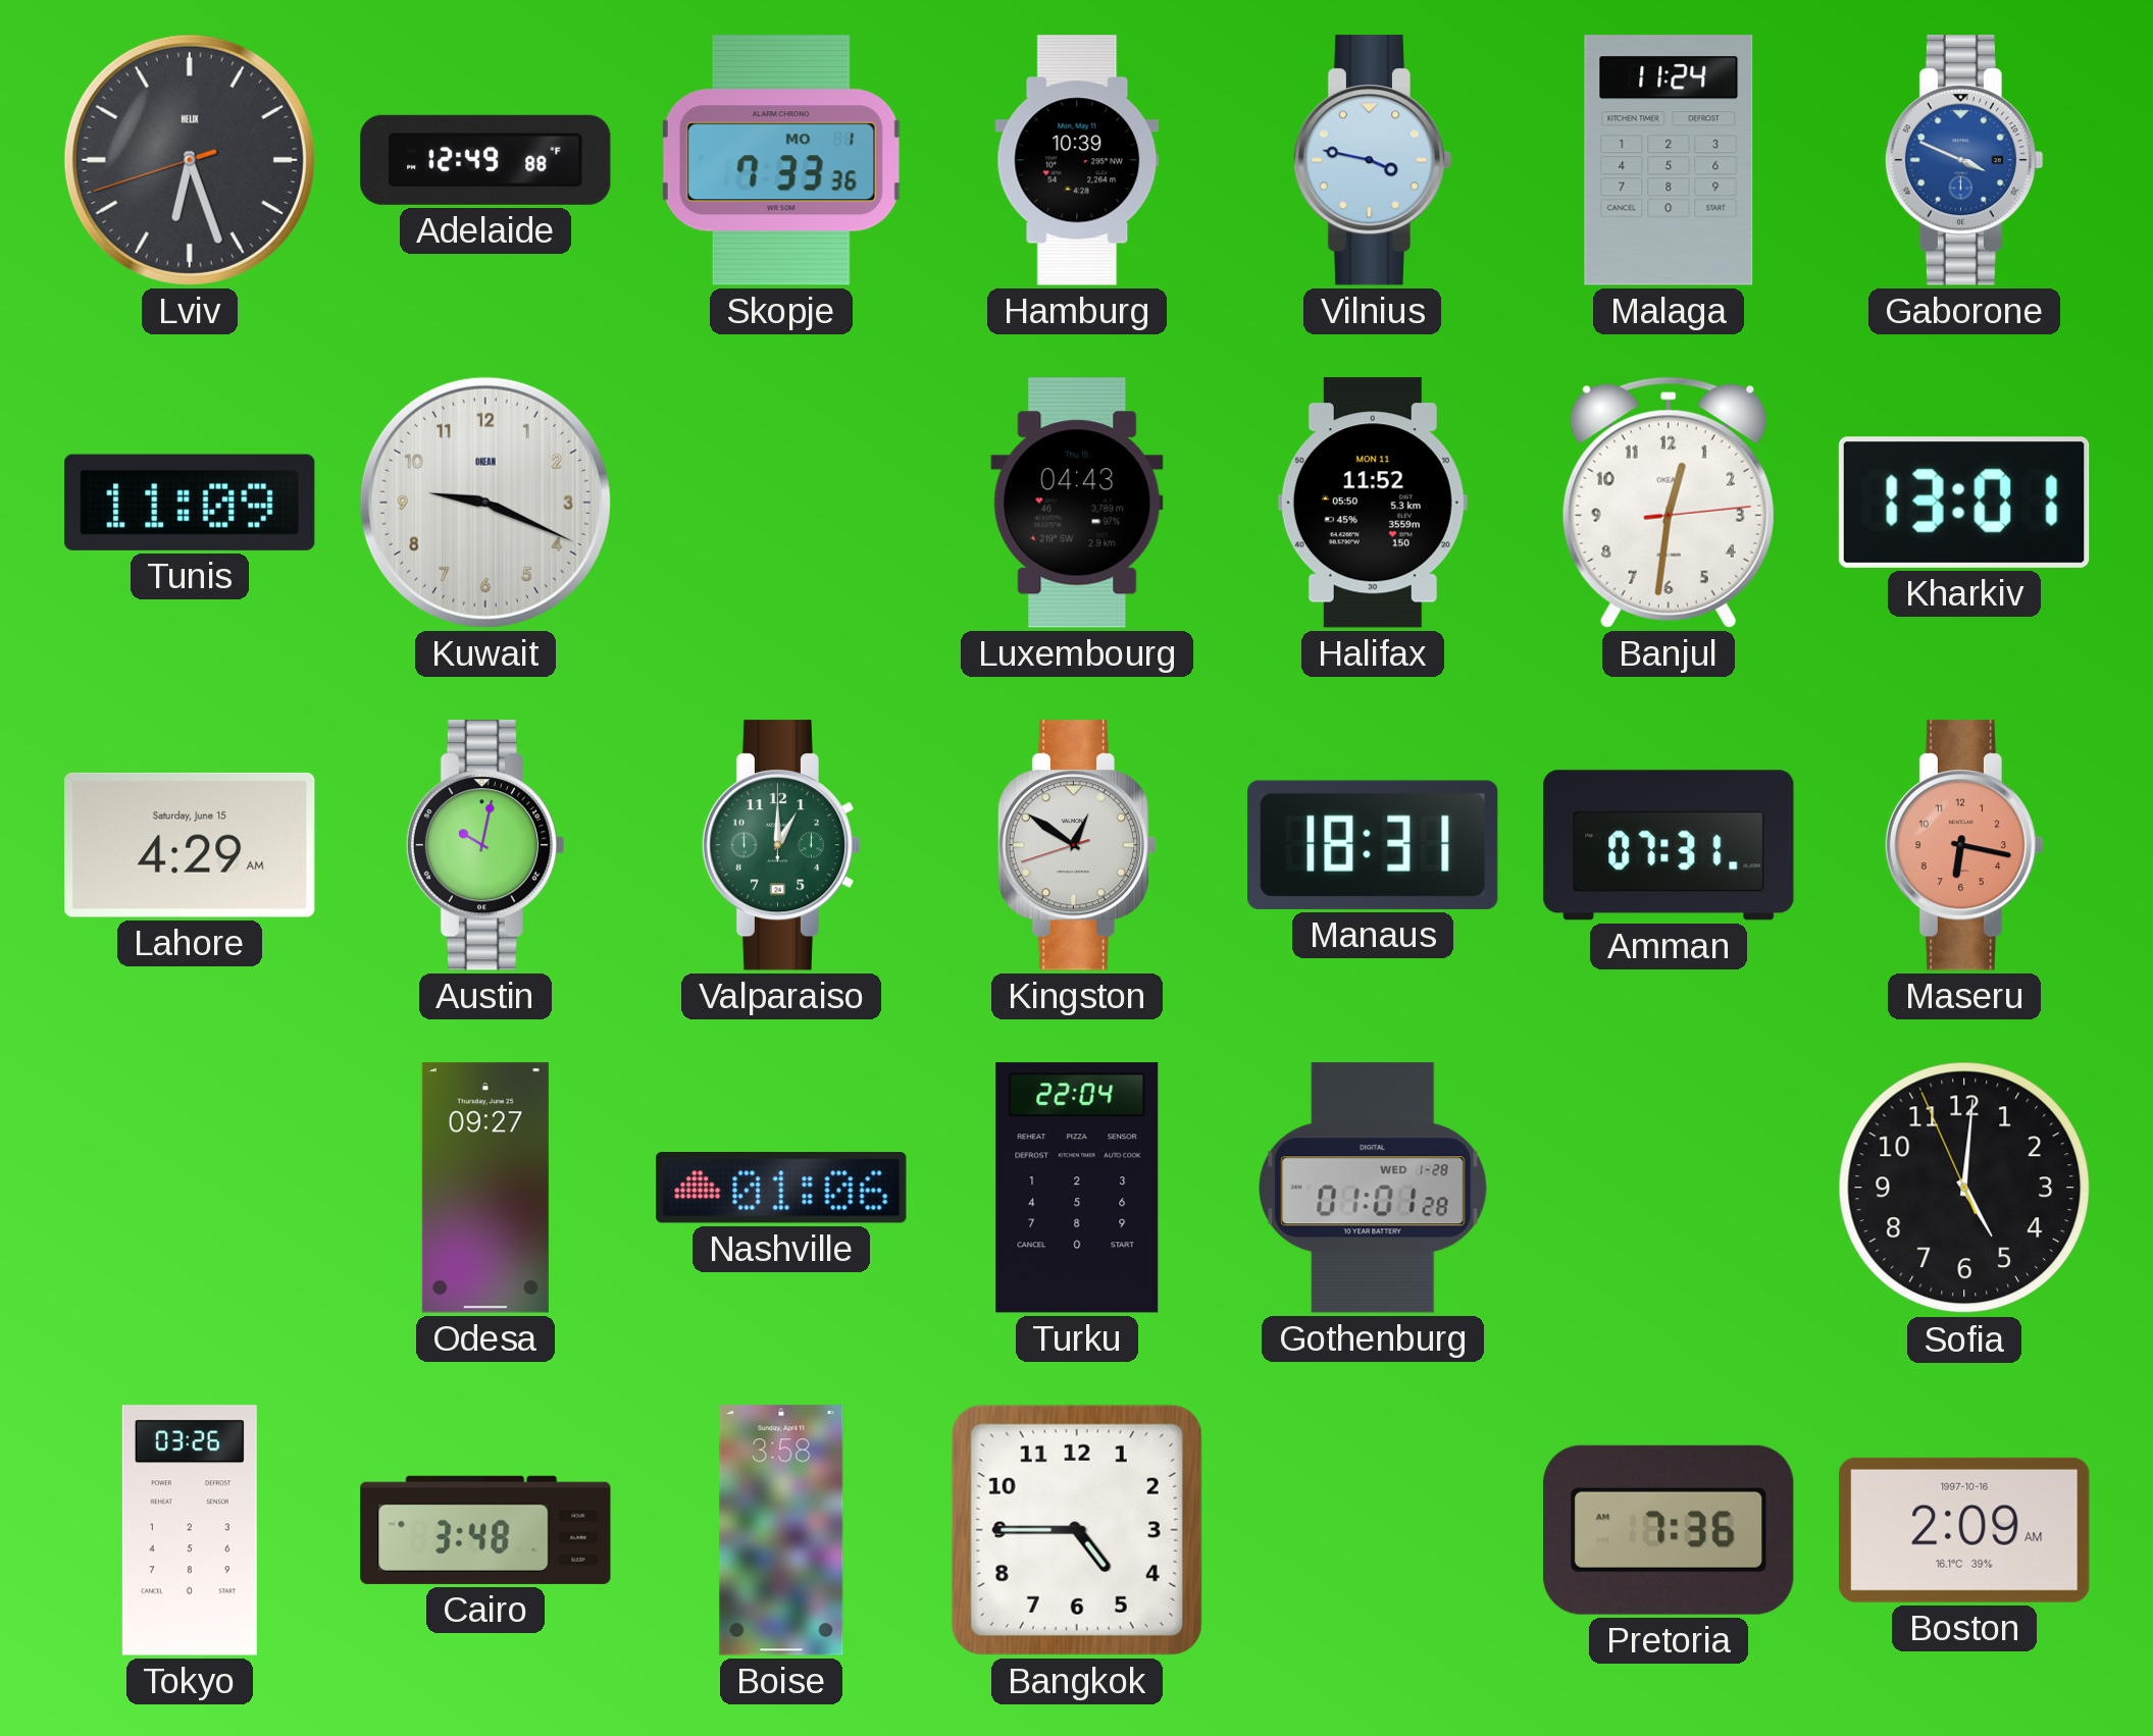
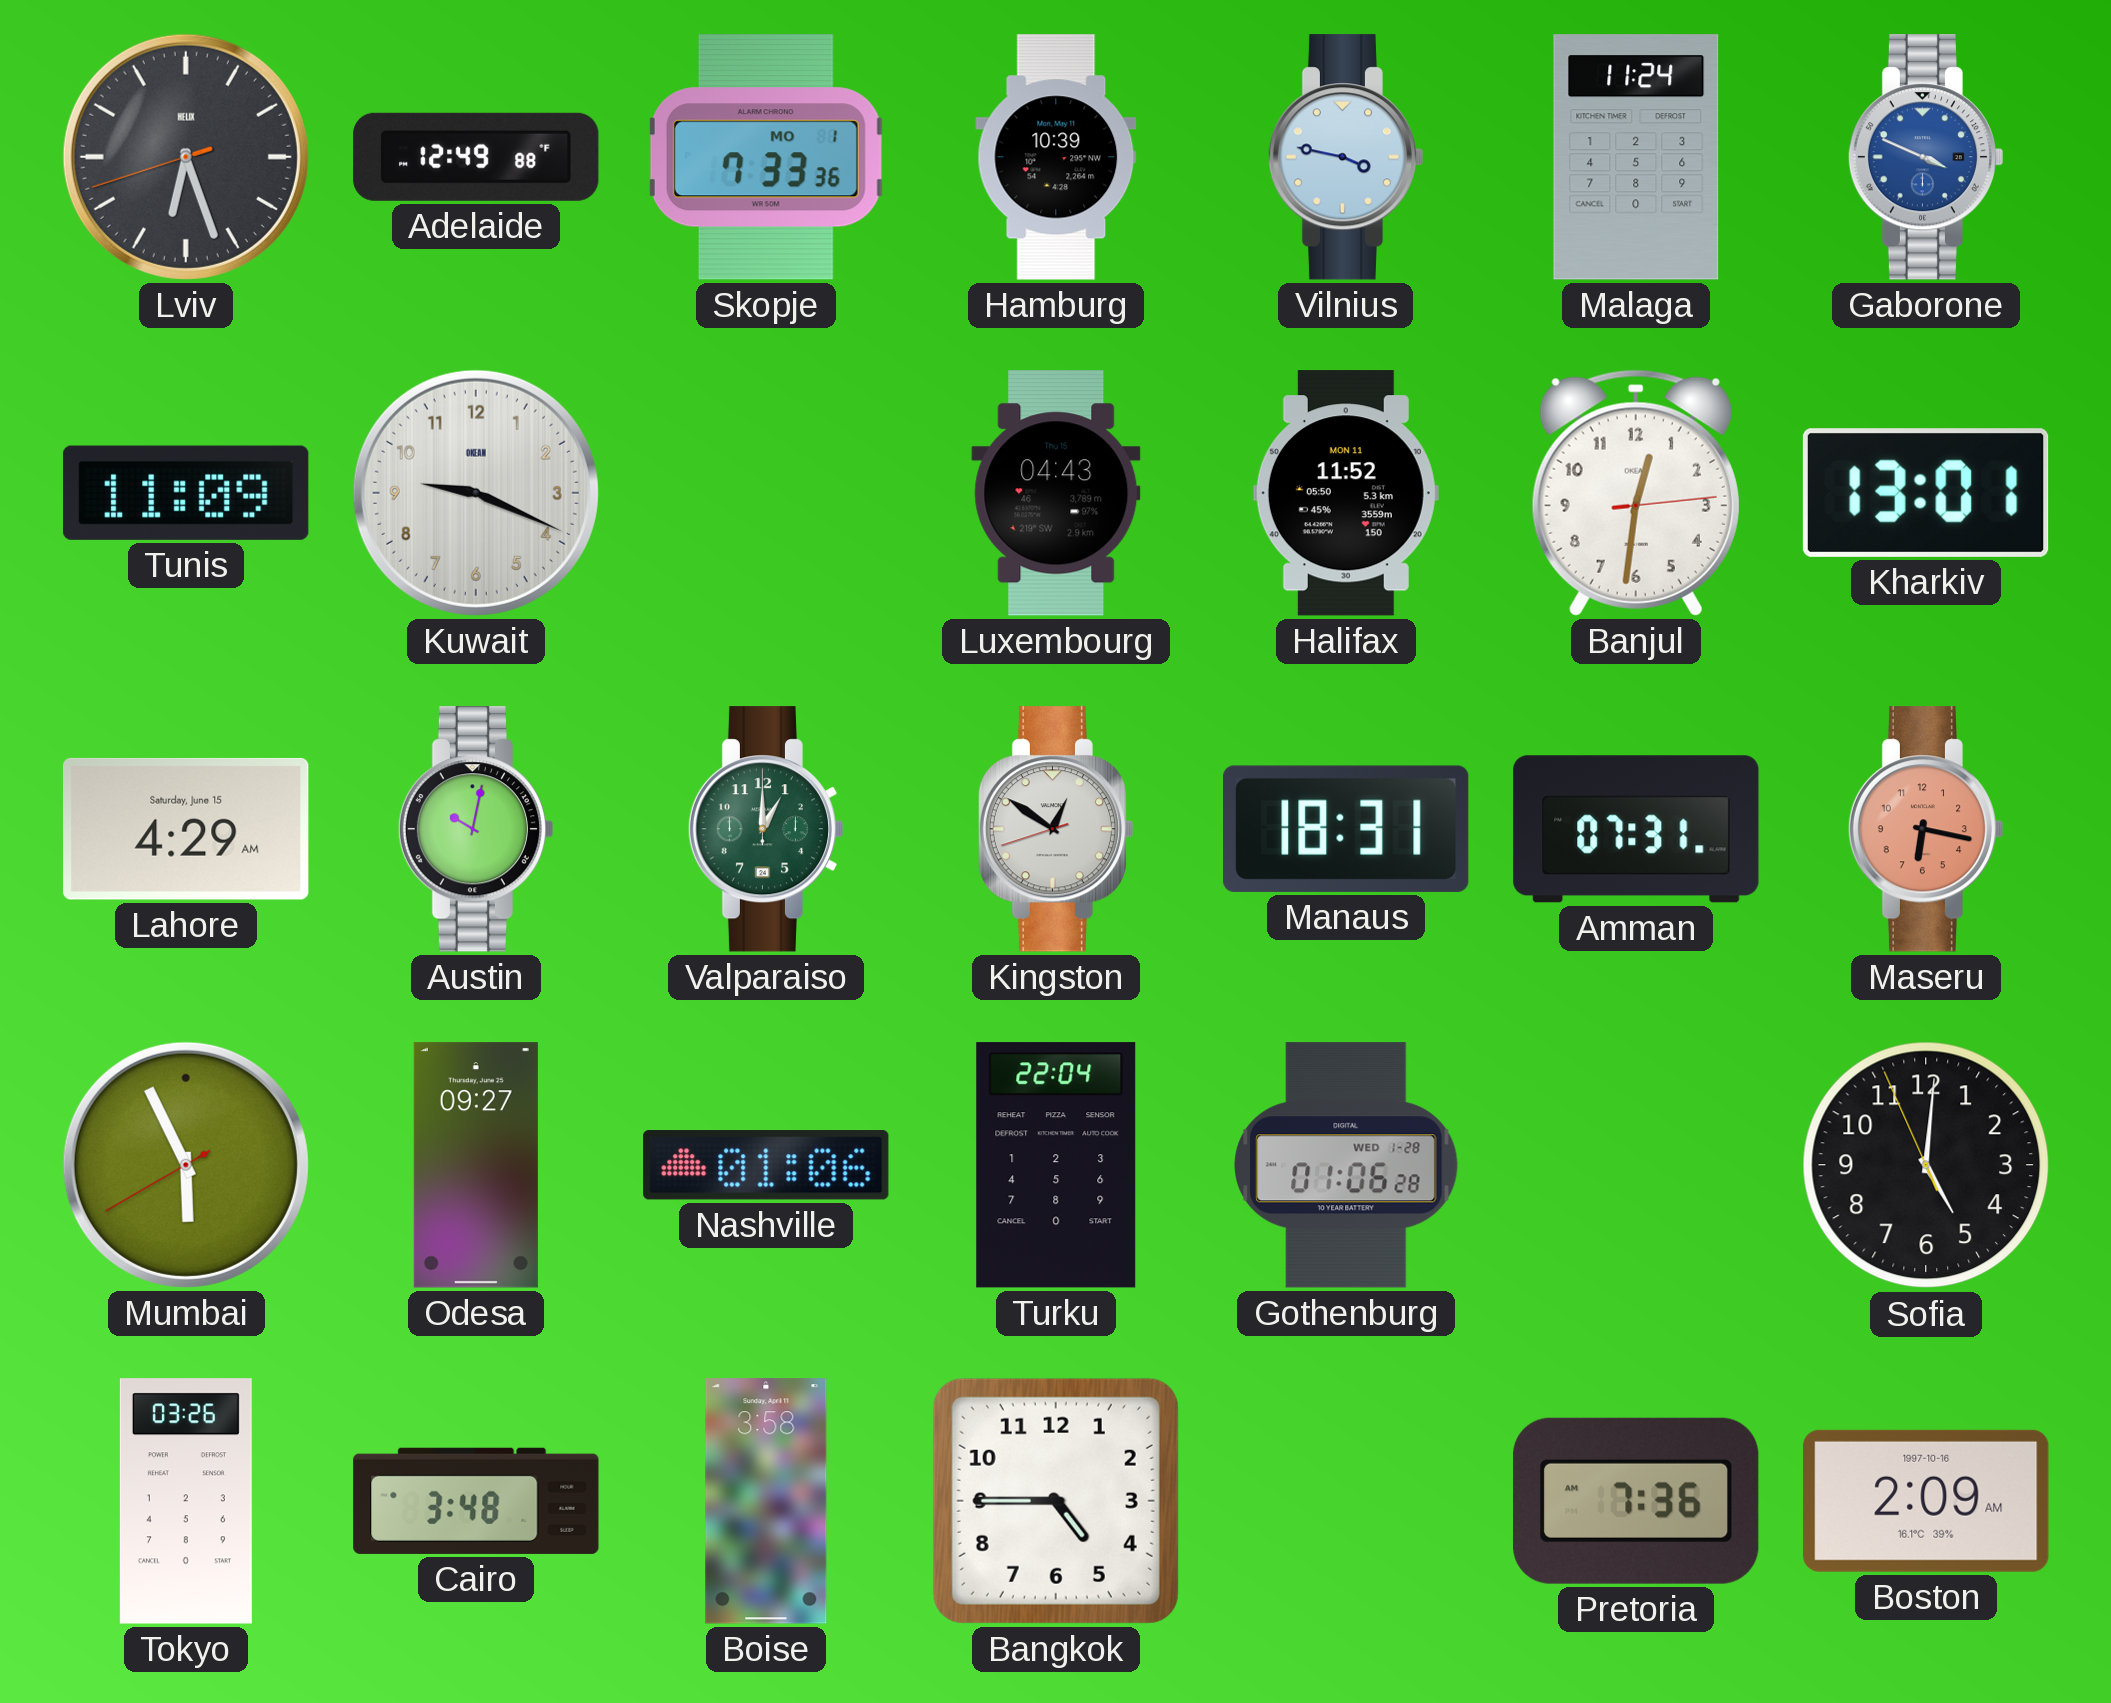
Mumbai: none -> 5:55
Gothenburg: 01:01 -> 01:06
